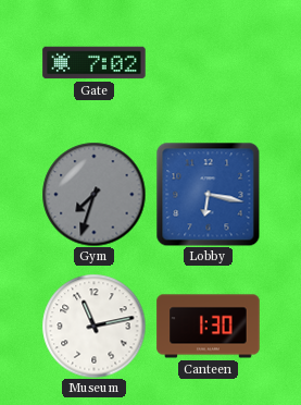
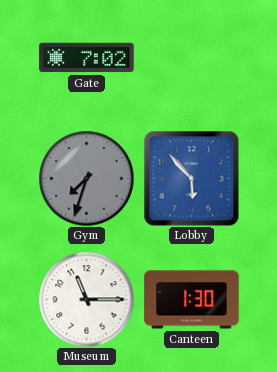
Lobby: 6:17 -> 5:53
Museum: 11:13 -> 11:15
